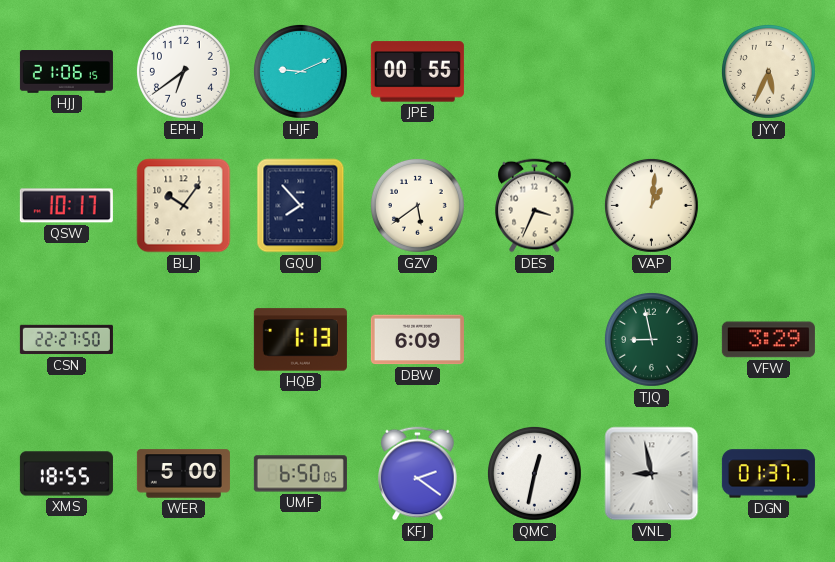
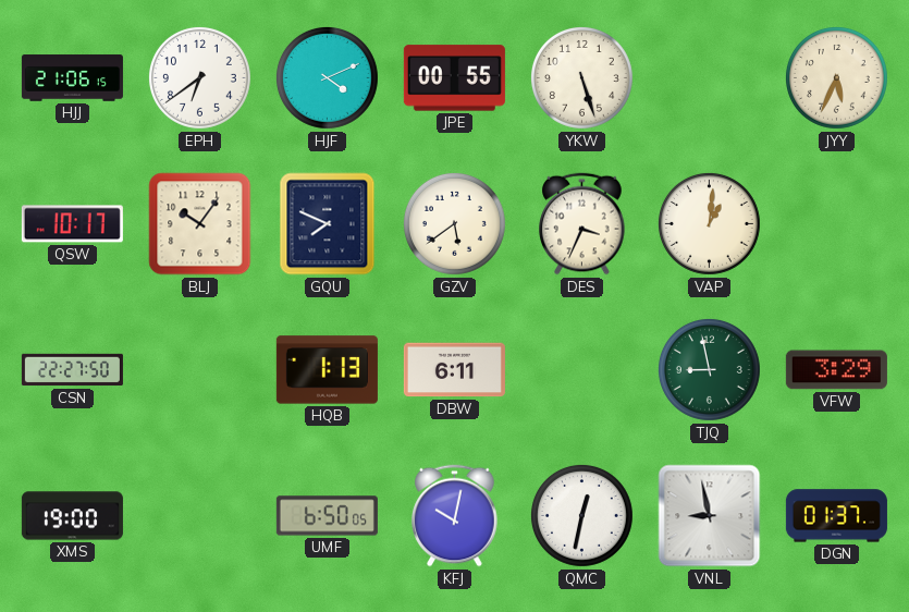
HJF: 9:11 -> 4:11
YKW: none -> 5:27
GQU: 7:53 -> 7:49
DBW: 6:09 -> 6:11
XMS: 18:55 -> 19:00
WER: 5:00 -> none
KFJ: 2:21 -> 10:02
